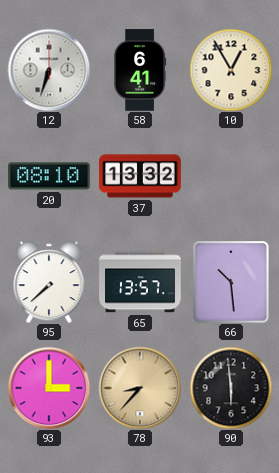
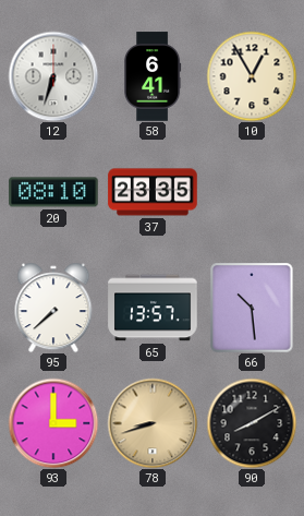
37: 13:32 -> 23:35
78: 8:37 -> 8:42
90: 5:59 -> 8:10
